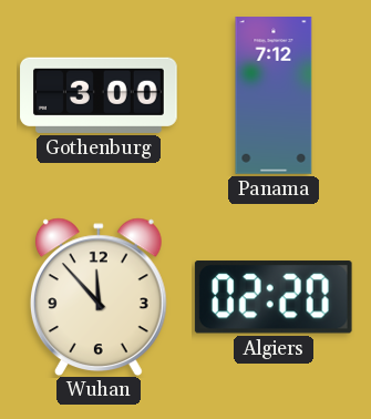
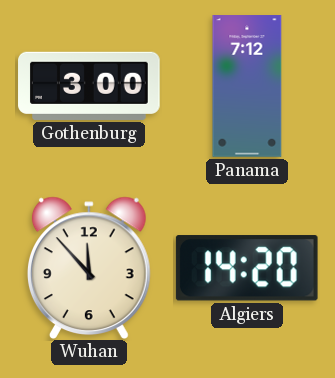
Algiers: 02:20 -> 14:20
